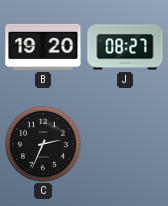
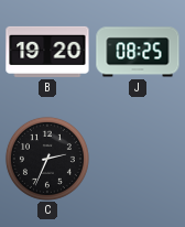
J: 08:27 -> 08:25
